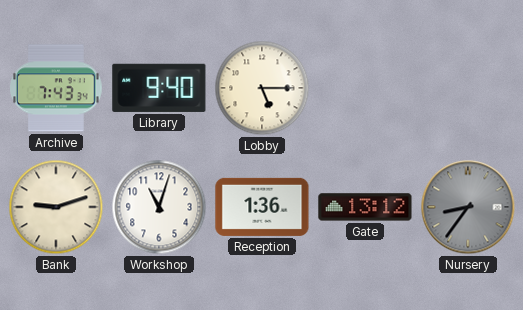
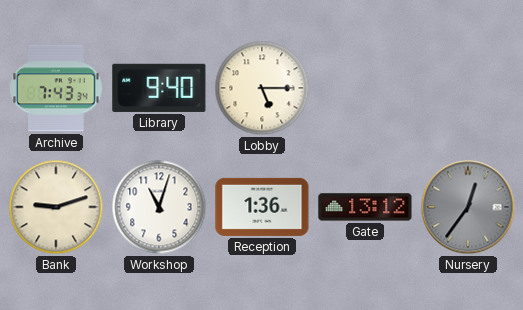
Nursery: 8:36 -> 12:36
